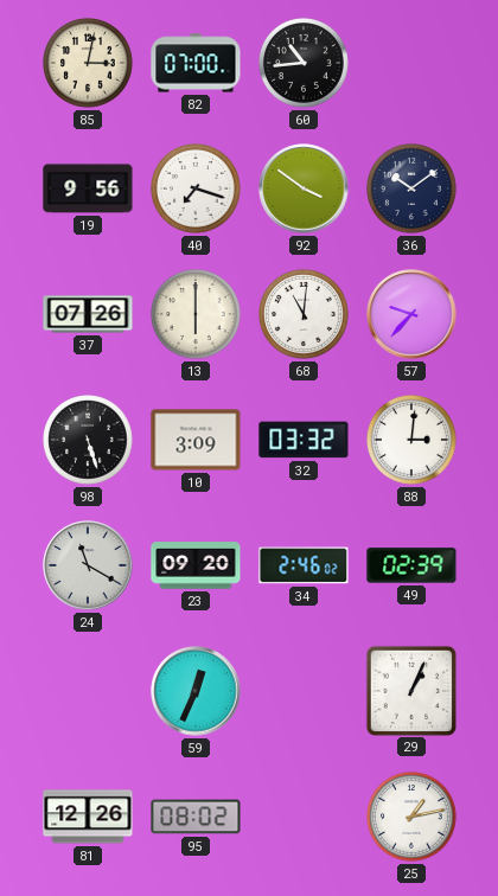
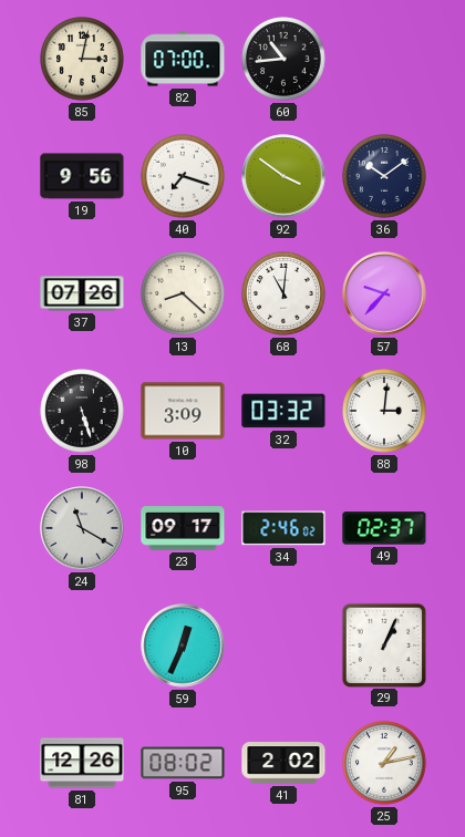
13: 6:00 -> 8:22
23: 09:20 -> 09:17
49: 02:39 -> 02:37
41: none -> 2:02
